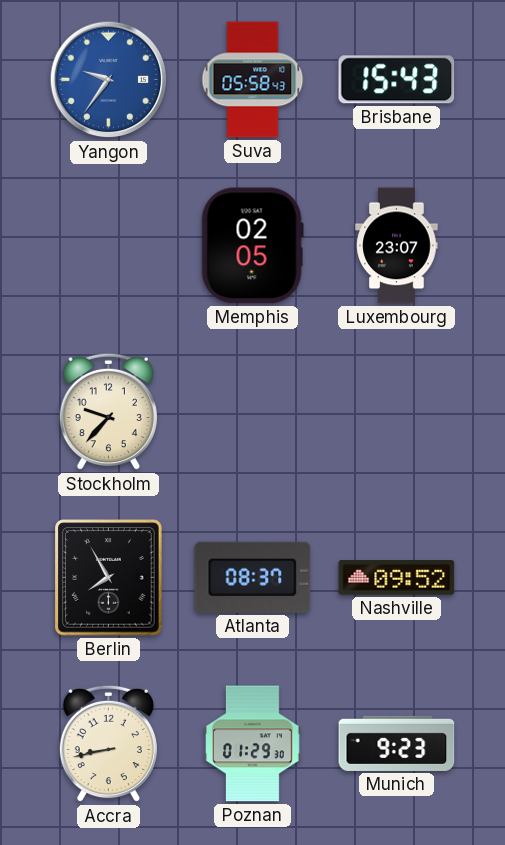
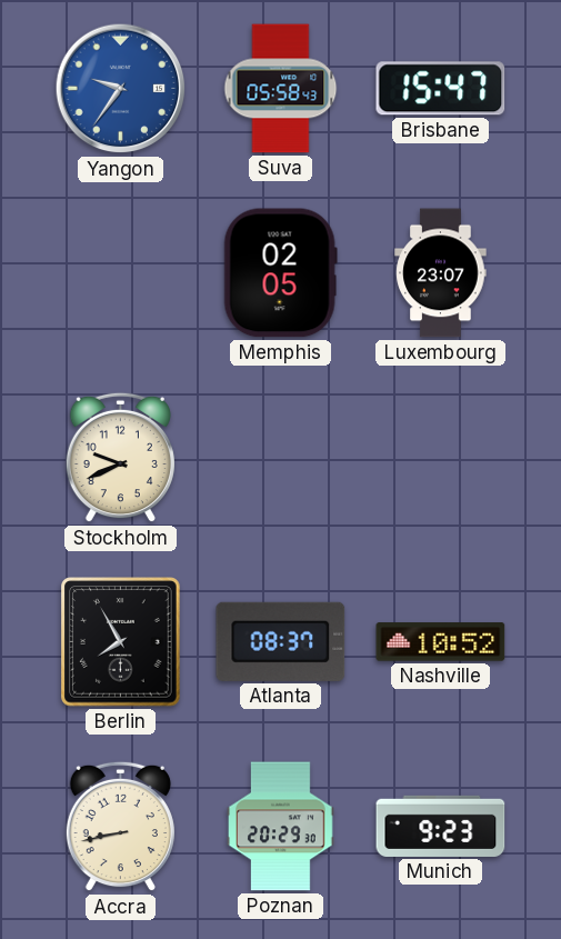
Brisbane: 15:43 -> 15:47
Stockholm: 9:37 -> 9:41
Nashville: 09:52 -> 10:52
Poznan: 01:29 -> 20:29
